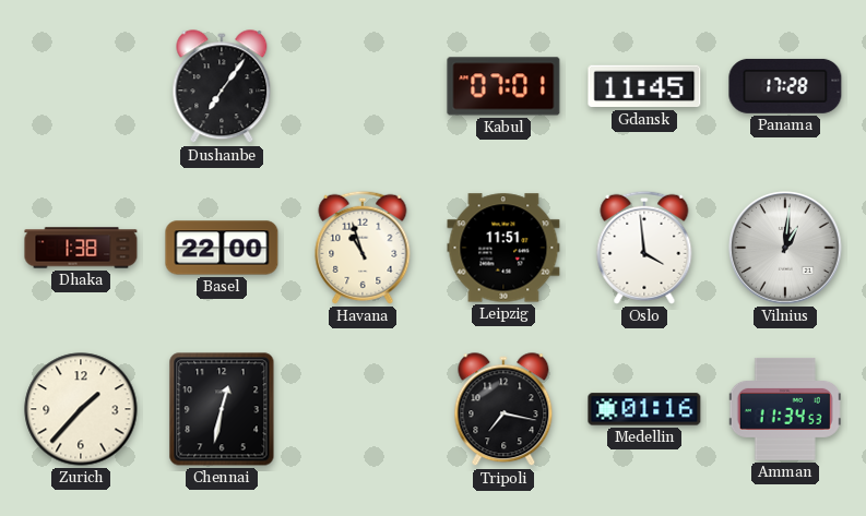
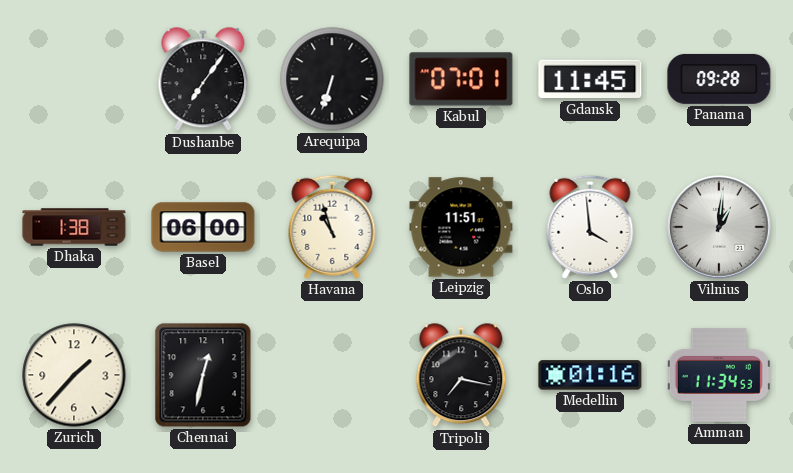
Arequipa: none -> 6:33
Panama: 17:28 -> 09:28
Basel: 22:00 -> 06:00
